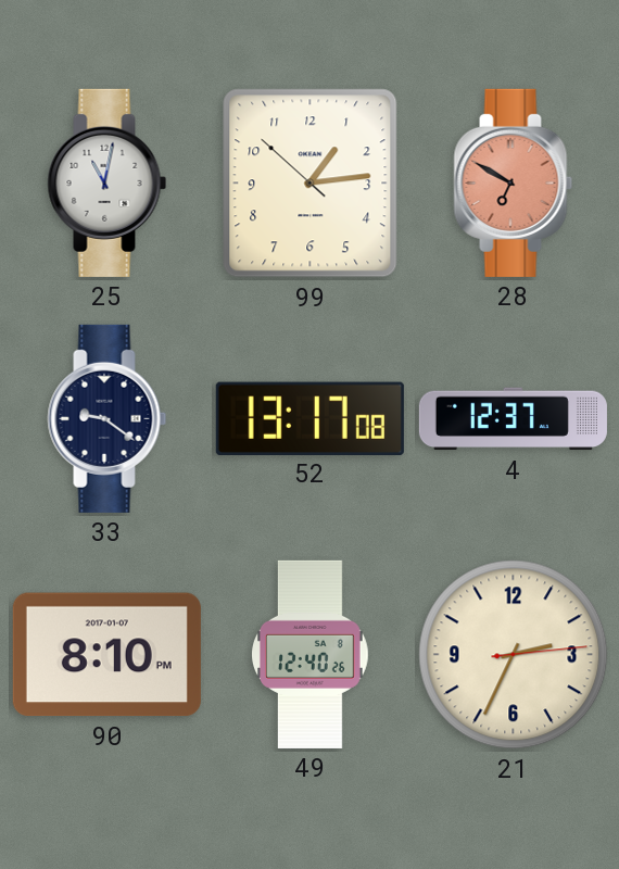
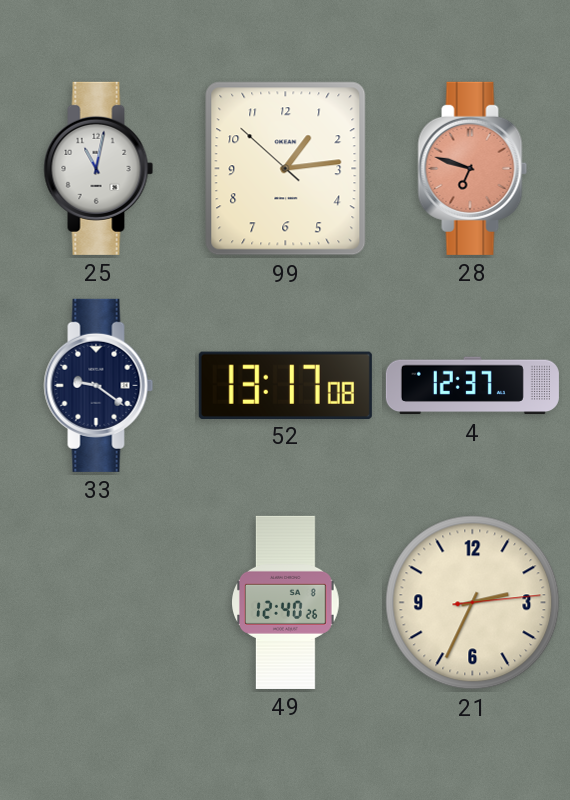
28: 6:50 -> 6:48
90: 8:10 -> none
